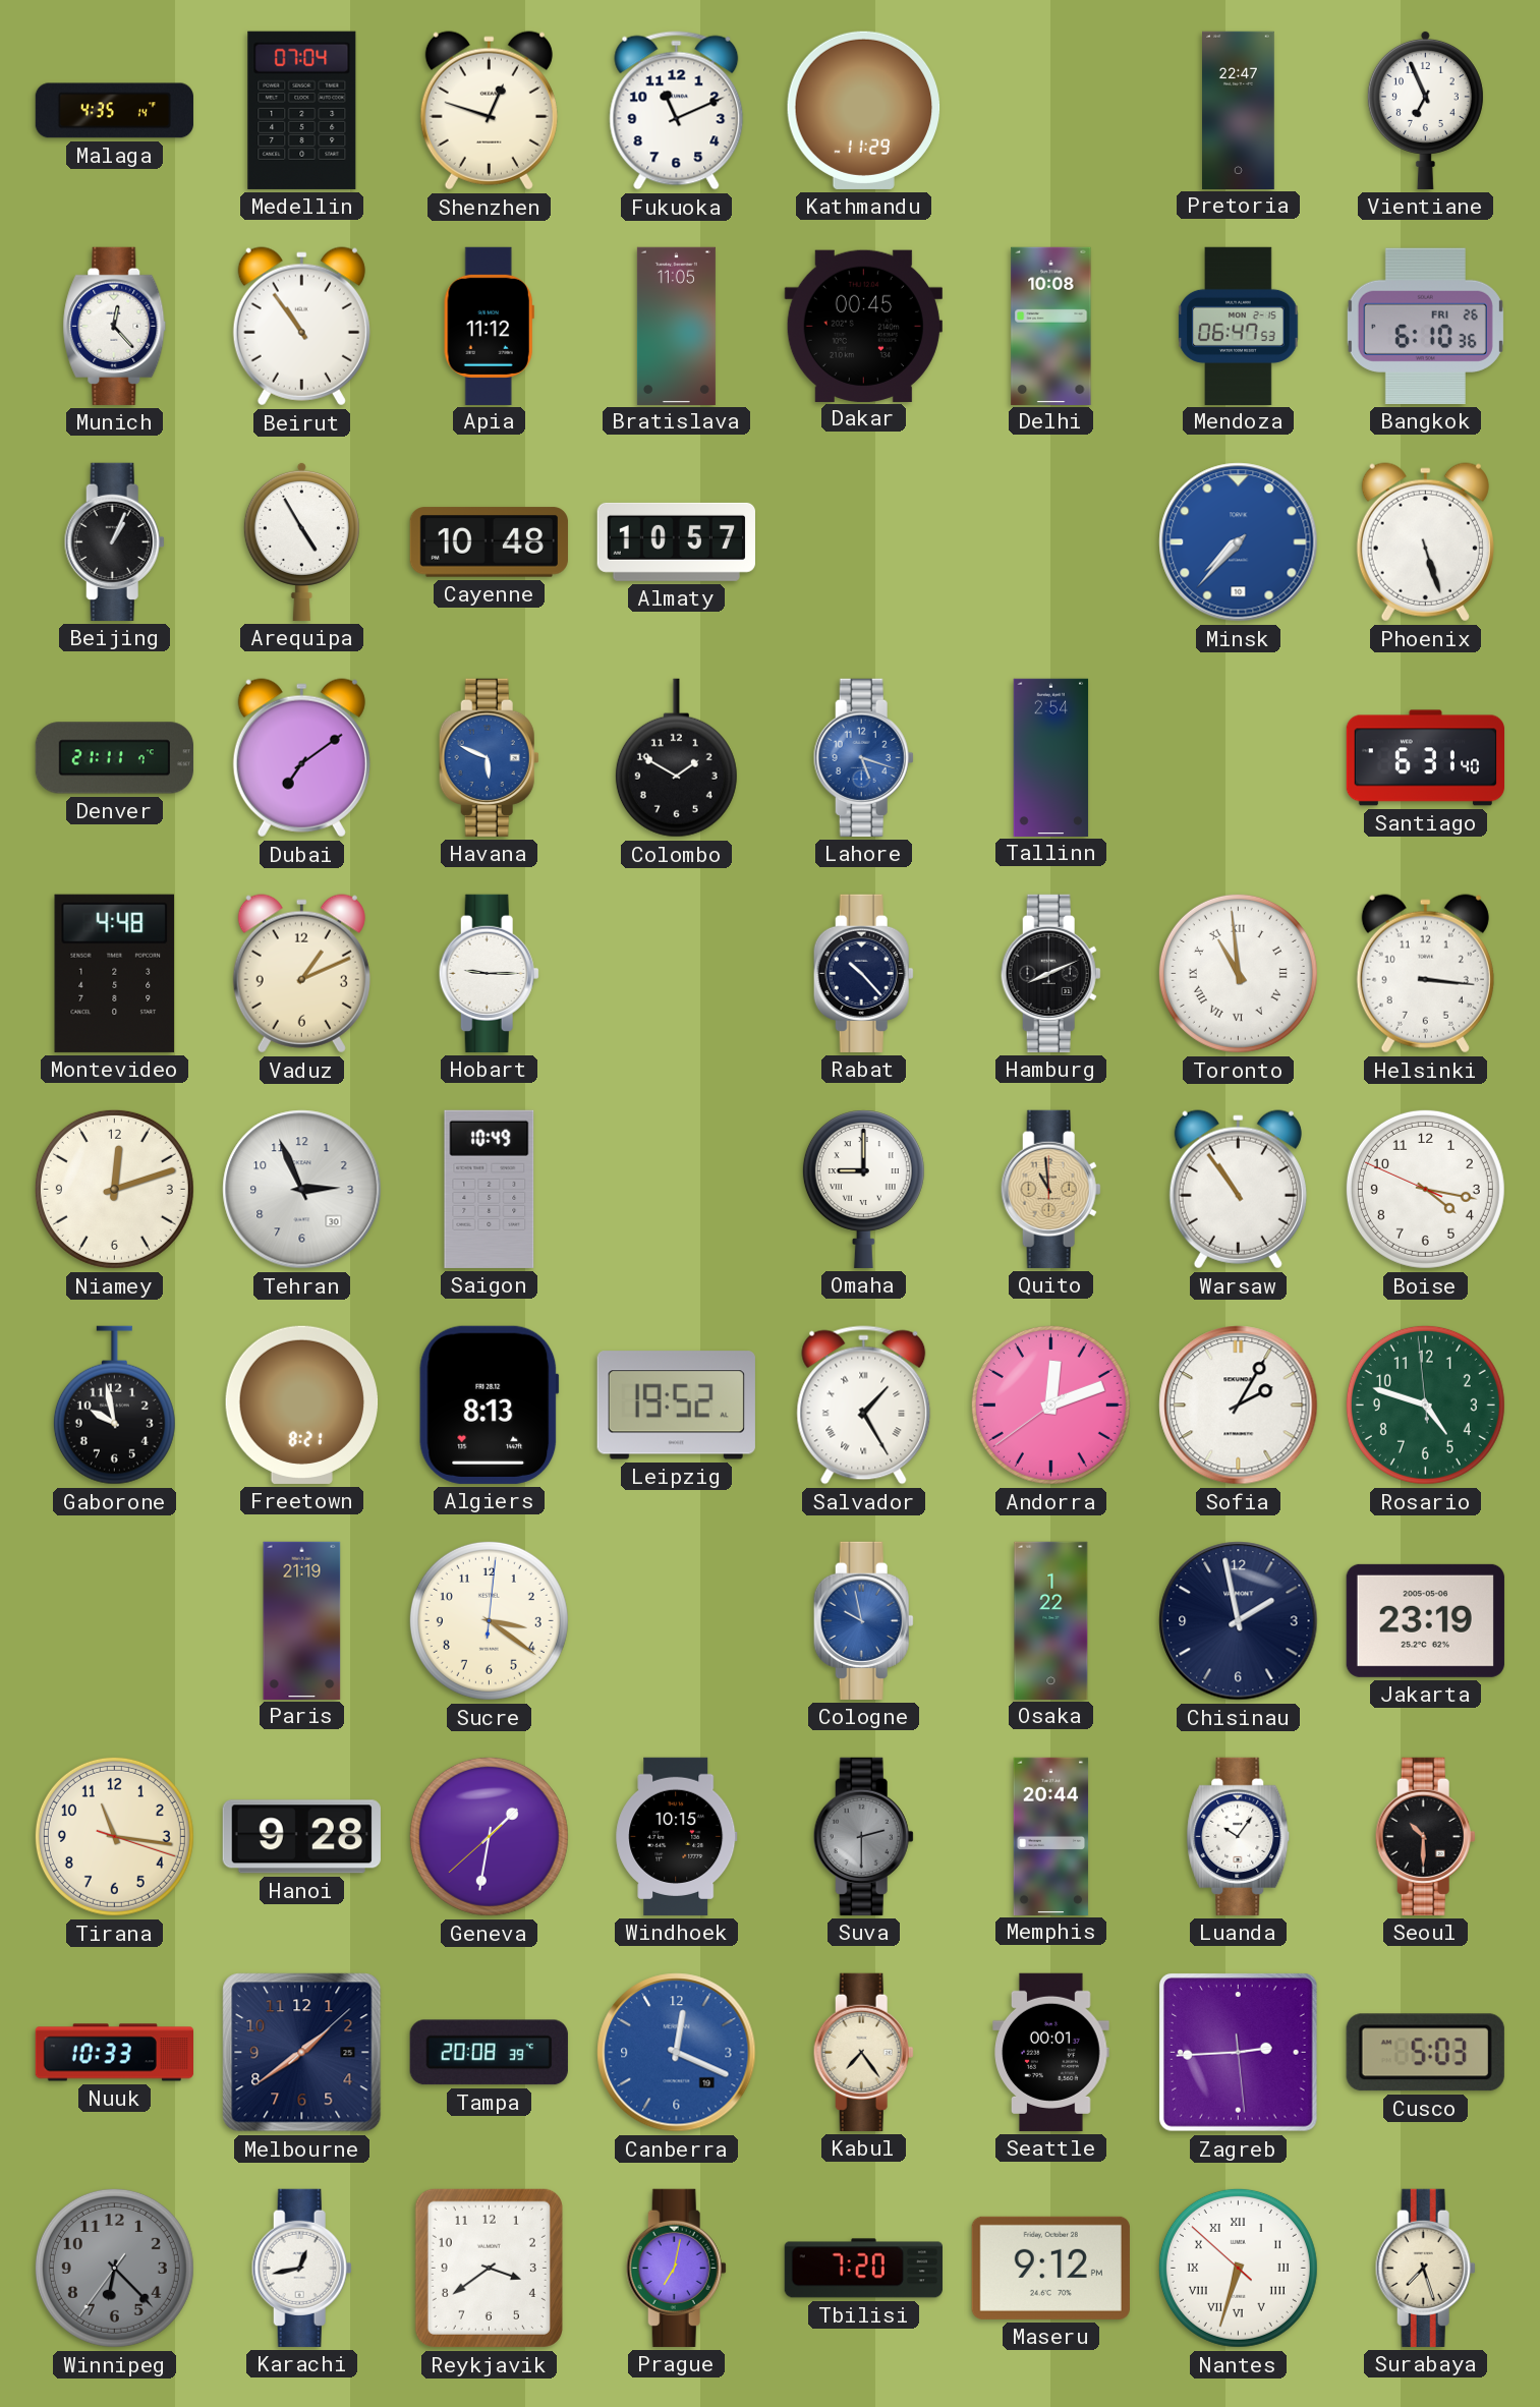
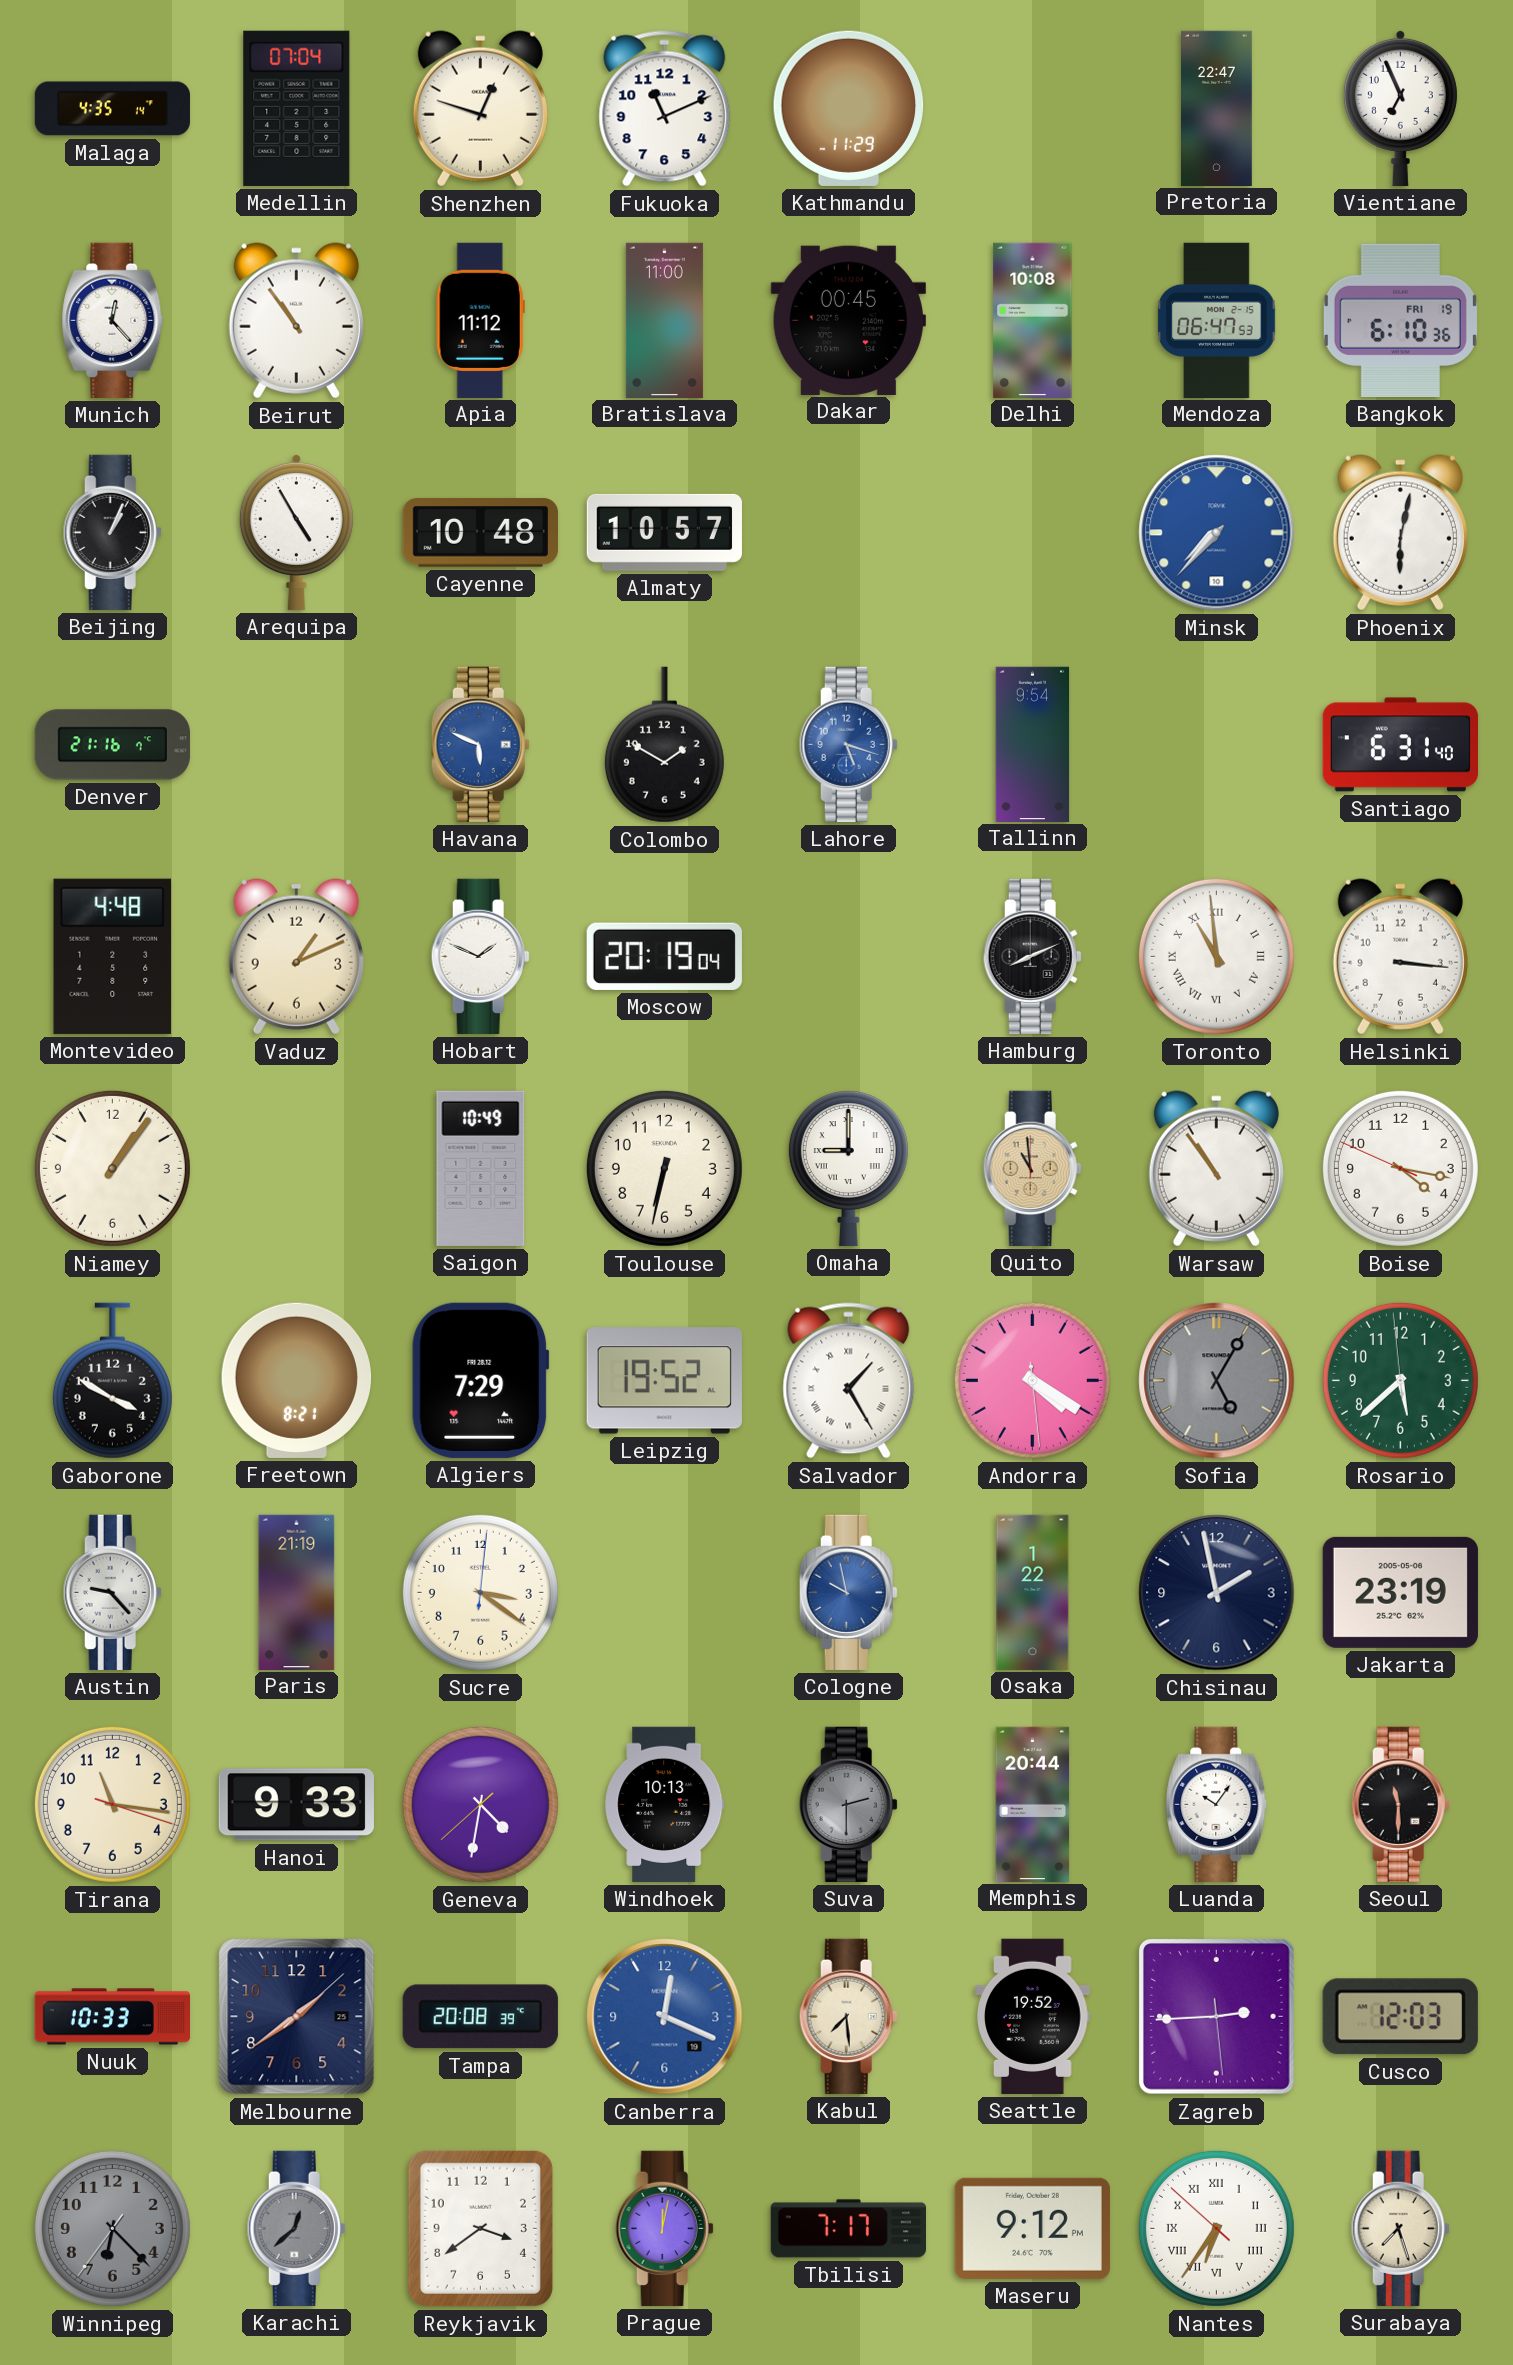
Bratislava: 11:05 -> 11:00
Bangkok date: FRI 26 -> FRI 19
Phoenix: 5:27 -> 6:02
Denver: 21:11 -> 21:16
Dubai: 7:09 -> none
Tallinn: 2:54 -> 9:54
Hobart: 9:15 -> 1:49
Moscow: none -> 20:19
Rabat: 10:23 -> none
Niamey: 12:12 -> 1:06
Tehran: 2:56 -> none
Toulouse: none -> 6:32
Gaborone: 9:58 -> 3:50
Algiers: 8:13 -> 7:29
Andorra: 12:11 -> 4:20
Sofia: 2:05 -> 5:05
Sofia dial: white -> grey
Rosario: 4:47 -> 5:37
Austin: none -> 9:23
Hanoi: 9:28 -> 9:33
Geneva: 1:31 -> 4:31
Windhoek: 10:15 -> 10:13
Seoul: 10:30 -> 11:30
Kabul: 7:24 -> 7:29
Seattle: 00:01 -> 19:52
Cusco: 5:03 -> 12:03
Karachi: 12:43 -> 12:38
Karachi dial: white -> grey
Prague: 7:02 -> 12:02
Tbilisi: 7:20 -> 7:17
Nantes: 6:32 -> 6:35
